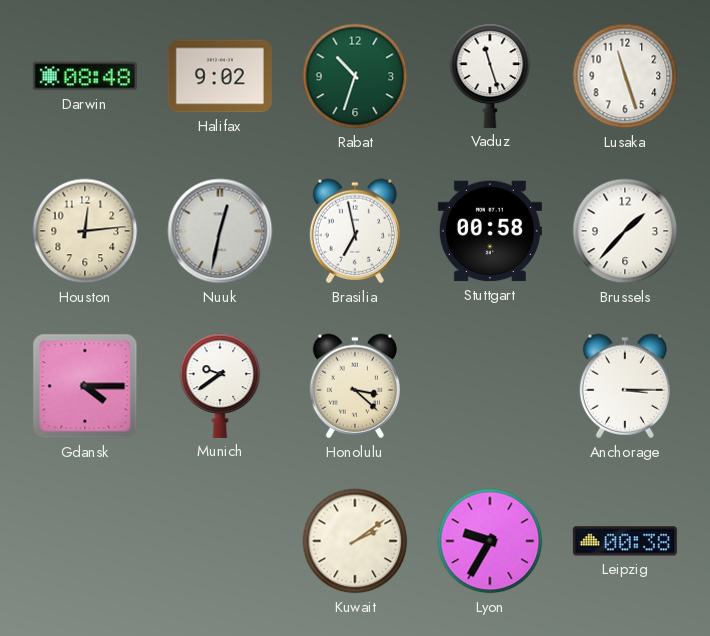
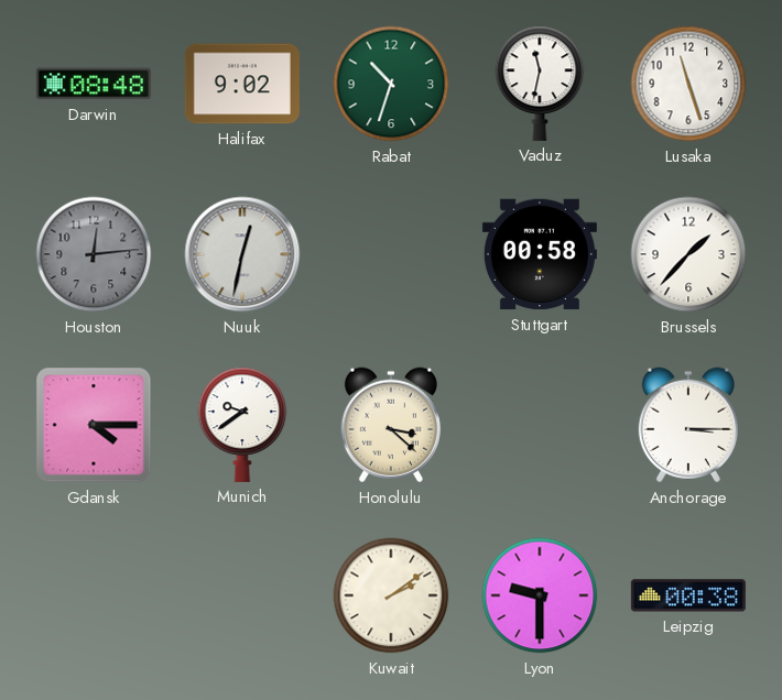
Vaduz: 11:27 -> 11:32
Houston dial: cream -> grey
Brasilia: 6:58 -> none
Lyon: 9:35 -> 9:30
